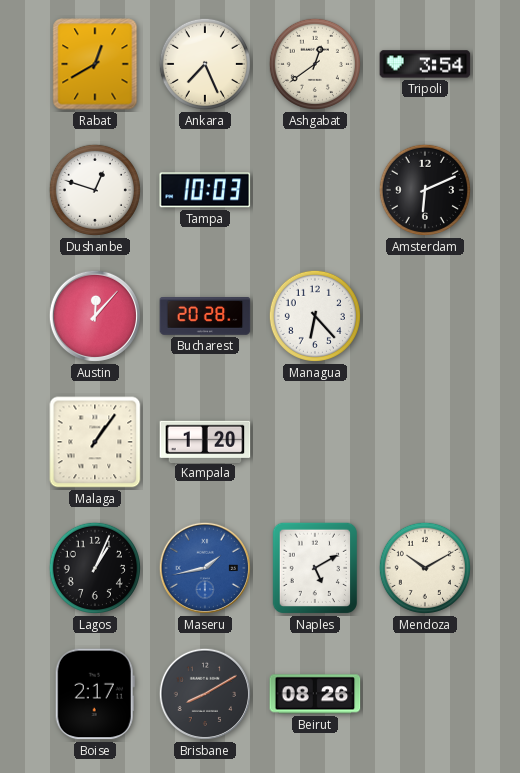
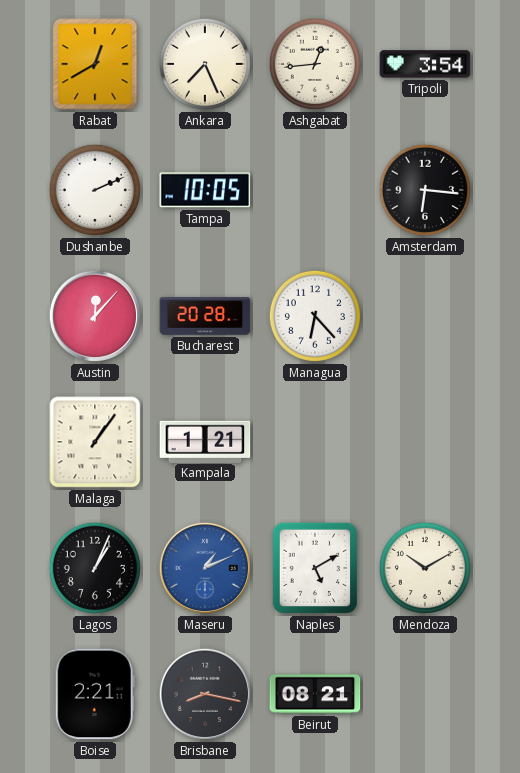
Ashgabat: 12:39 -> 12:44
Dushanbe: 12:48 -> 2:11
Tampa: 10:03 -> 10:05
Amsterdam: 6:11 -> 6:16
Kampala: 1:20 -> 1:21
Maseru: 1:43 -> 1:11
Boise: 2:17 -> 2:21
Brisbane: 8:10 -> 8:17
Beirut: 08:26 -> 08:21
